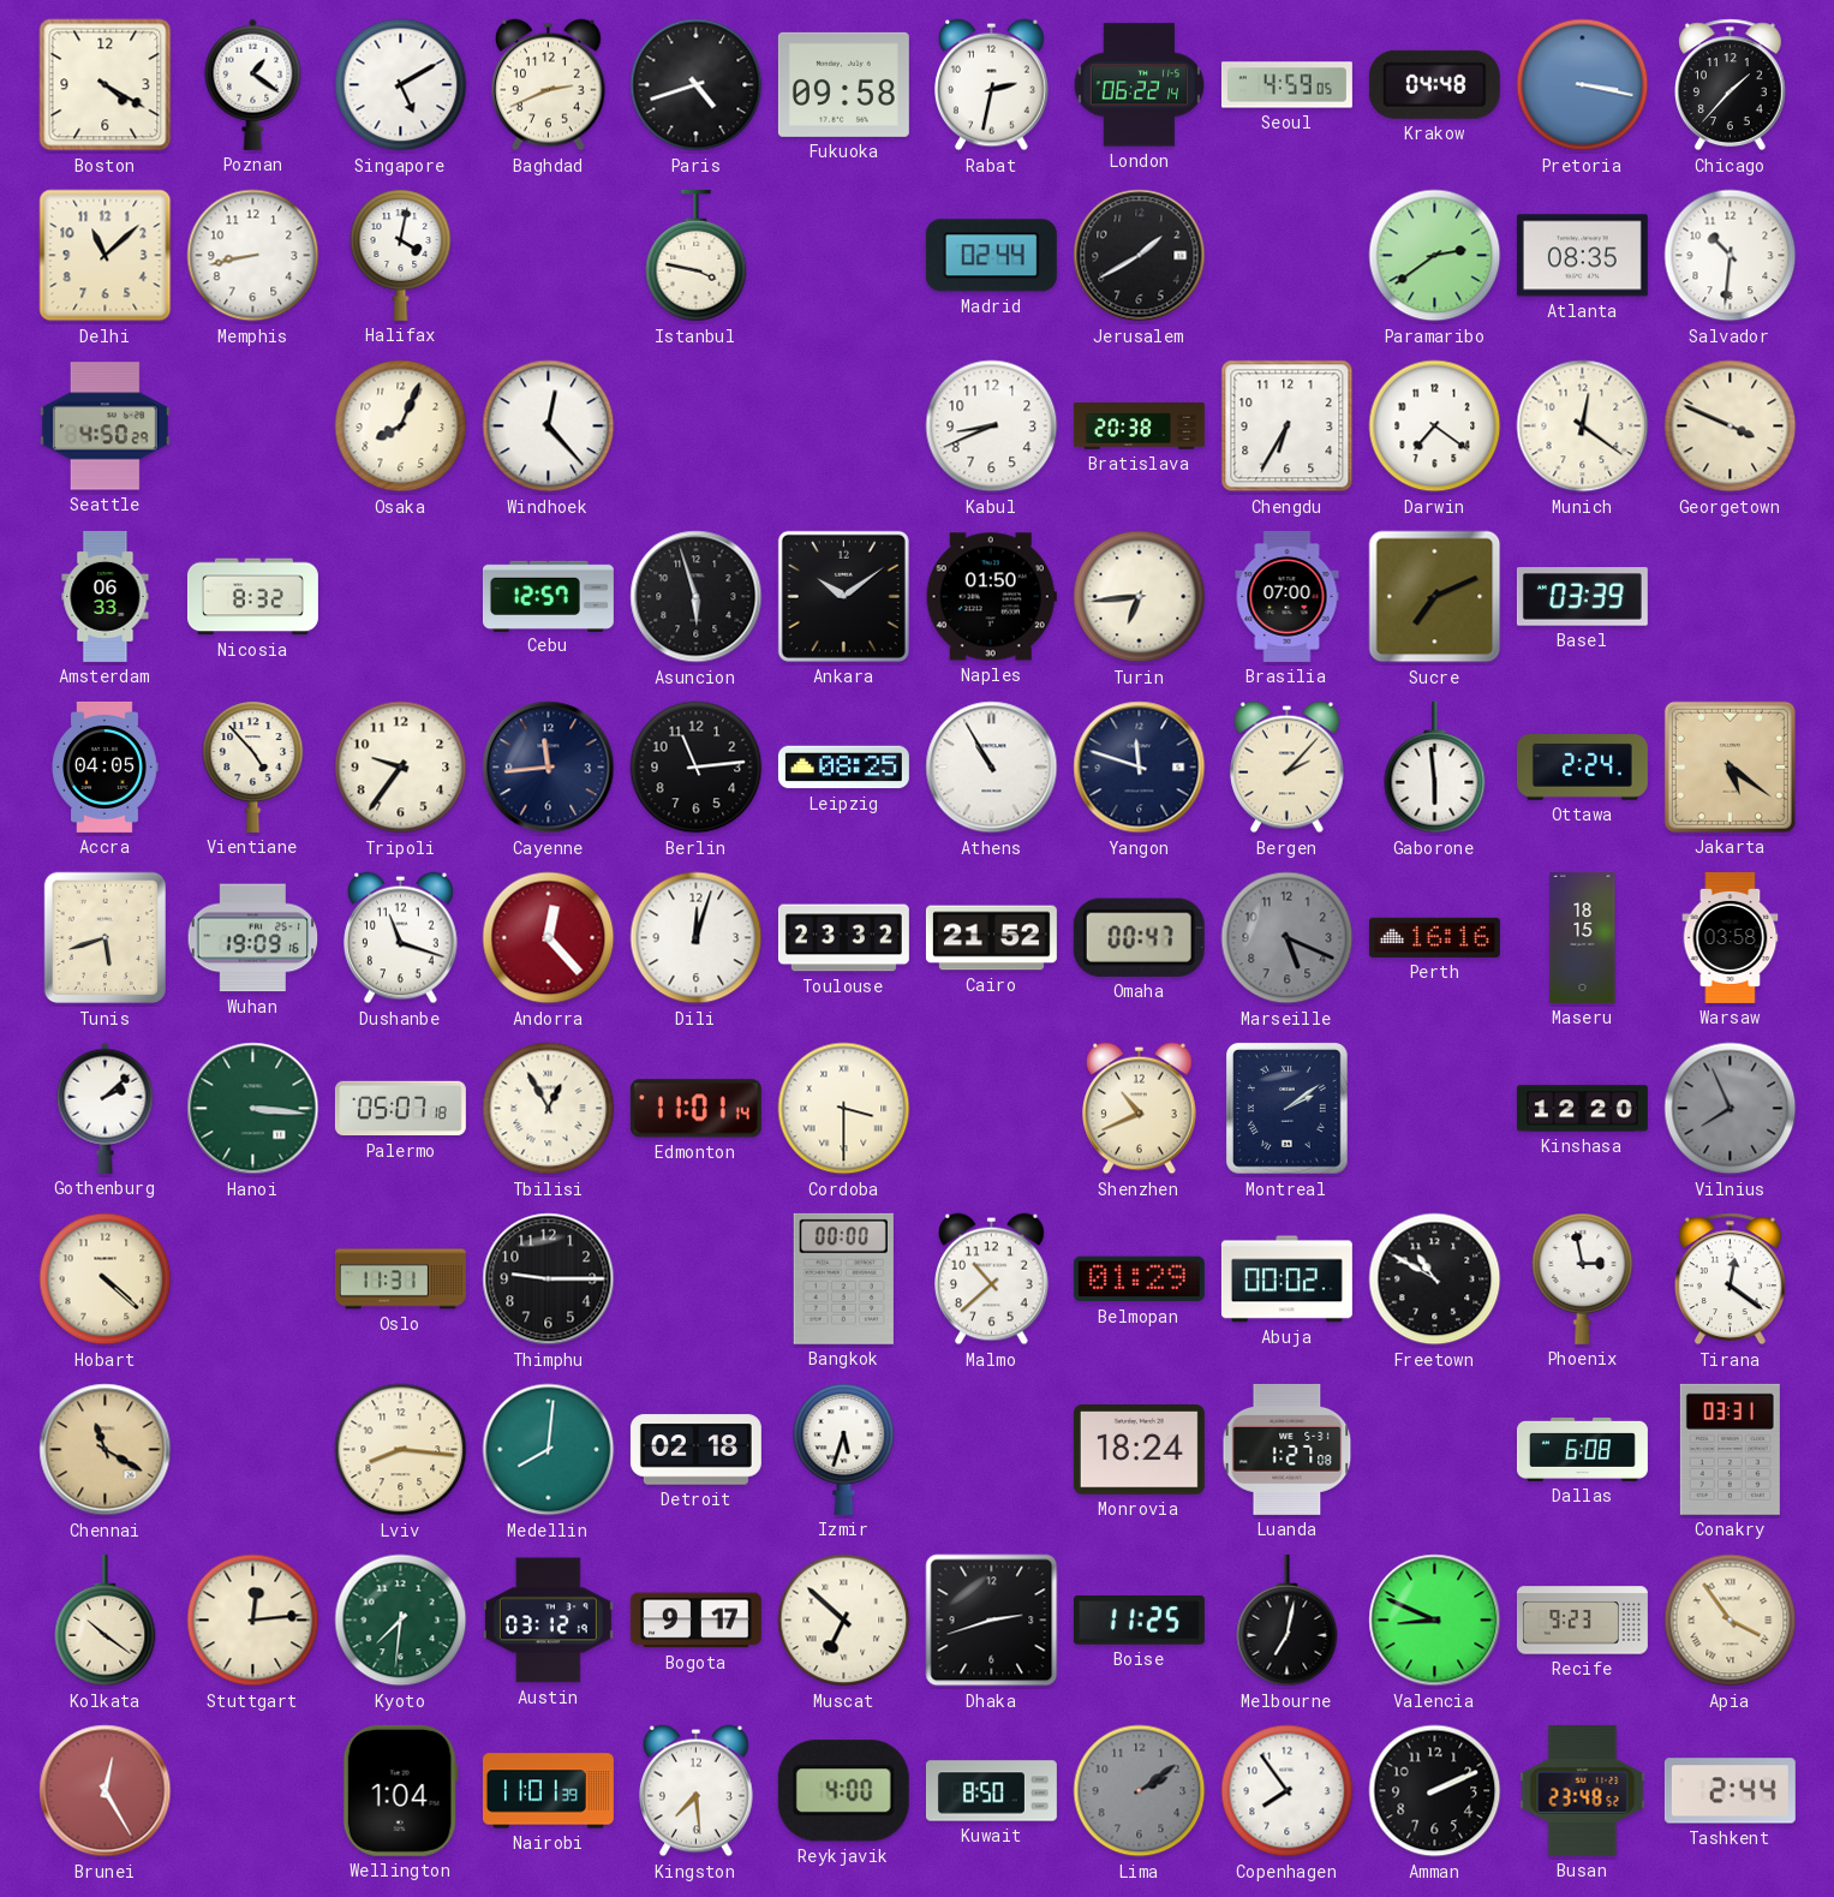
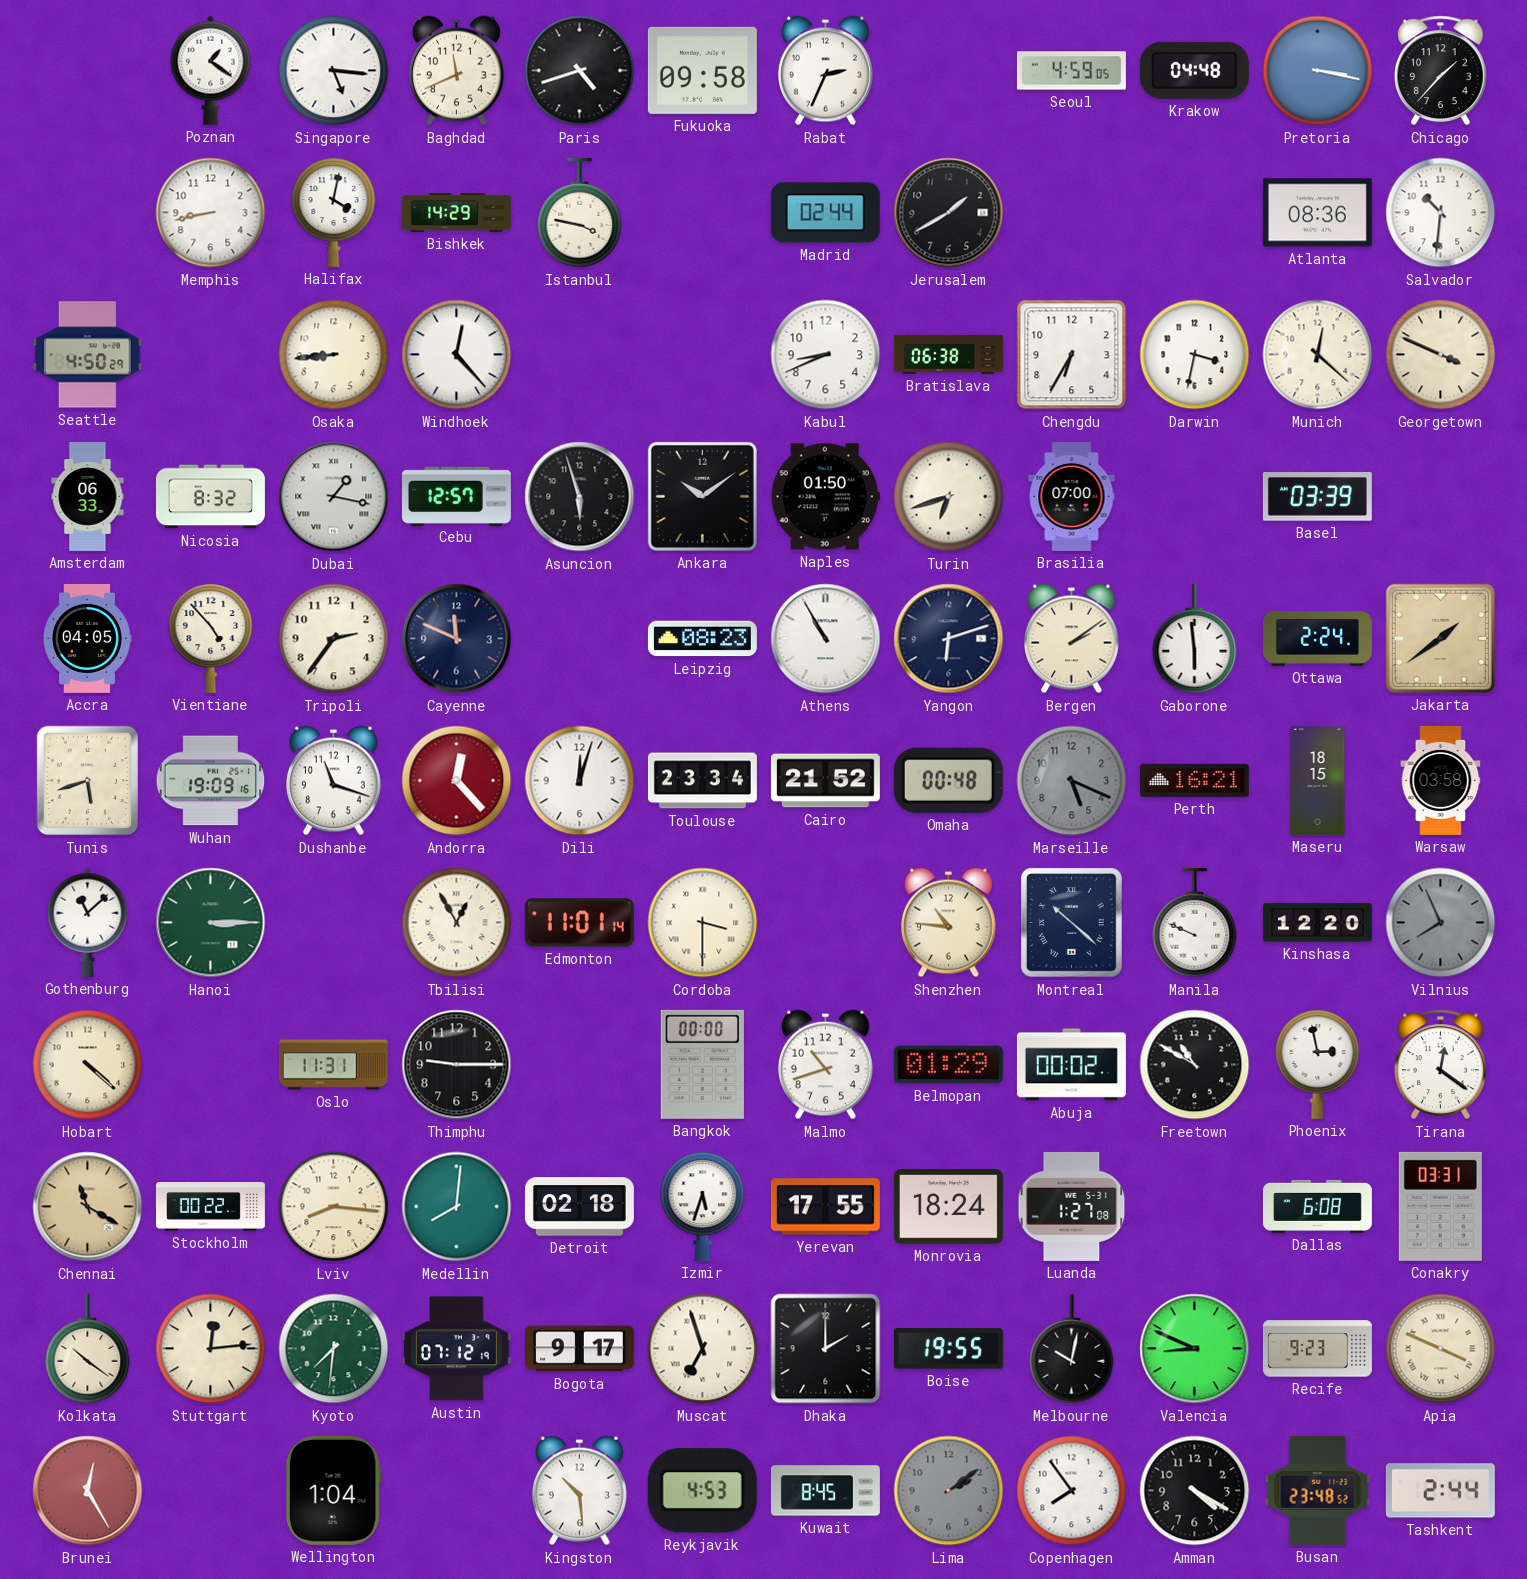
Boston: 4:20 -> none
Singapore: 5:10 -> 5:16
Baghdad: 2:41 -> 11:41
Rabat: 2:32 -> 2:34
London: 06:22 -> none
Delhi: 11:08 -> none
Bishkek: none -> 14:29
Paramaribo: 2:39 -> none
Atlanta: 08:35 -> 08:36
Osaka: 8:04 -> 8:44
Bratislava: 20:38 -> 06:38
Darwin: 7:21 -> 3:32
Munich: 12:21 -> 12:22
Dubai: none -> 1:17
Turin: 6:44 -> 6:42
Sucre: 7:11 -> none
Tripoli: 9:36 -> 2:36
Cayenne: 11:44 -> 11:49
Berlin: 11:14 -> none
Leipzig: 08:25 -> 08:23
Yangon: 11:48 -> 6:12
Bergen: 2:07 -> 2:09
Jakarta: 5:21 -> 1:39
Toulouse: 23:32 -> 23:34
Omaha: 00:47 -> 00:48
Perth: 16:16 -> 16:21
Gothenburg: 2:08 -> 11:08
Hanoi: 3:16 -> 3:15
Palermo: 05:07 -> none
Shenzhen: 10:41 -> 10:46
Montreal: 2:09 -> 10:22
Manila: none -> 9:49
Malmo: 10:38 -> 10:42
Stockholm: none -> 00:22
Yerevan: none -> 17:55
Austin: 03:12 -> 07:12
Muscat: 6:52 -> 6:57
Dhaka: 2:42 -> 2:00
Boise: 11:25 -> 19:55
Melbourne: 7:02 -> 10:02
Apia: 3:54 -> 3:49
Nairobi: 11:01 -> none
Kingston: 7:29 -> 10:29
Reykjavik: 4:00 -> 4:53
Kuwait: 8:50 -> 8:45
Amman: 2:11 -> 4:20
